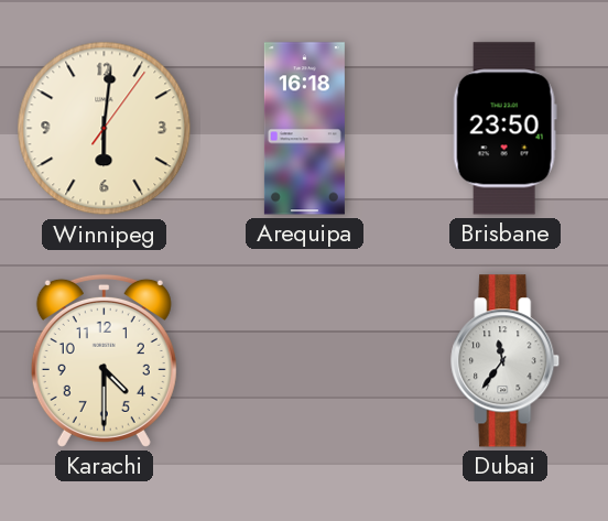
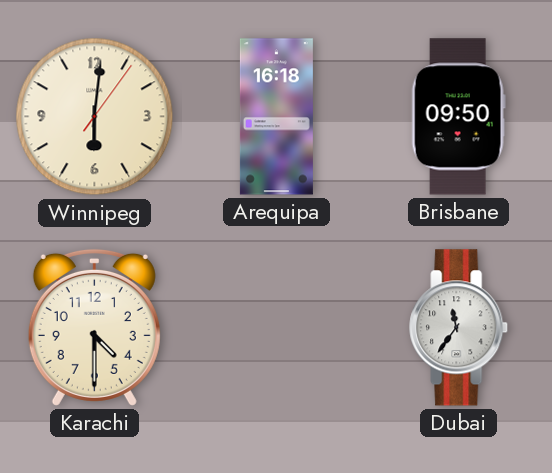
Brisbane: 23:50 -> 09:50
